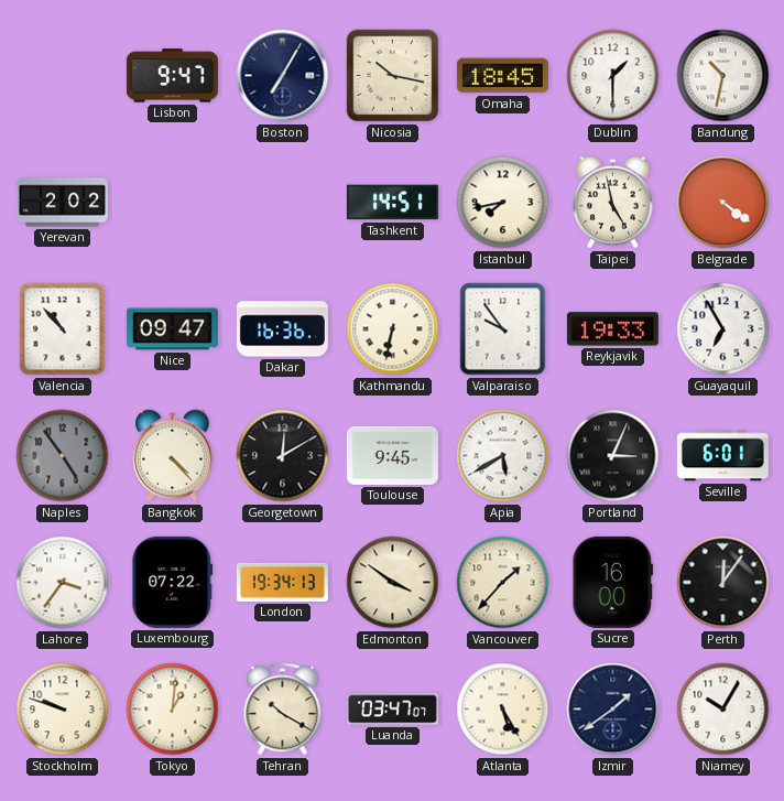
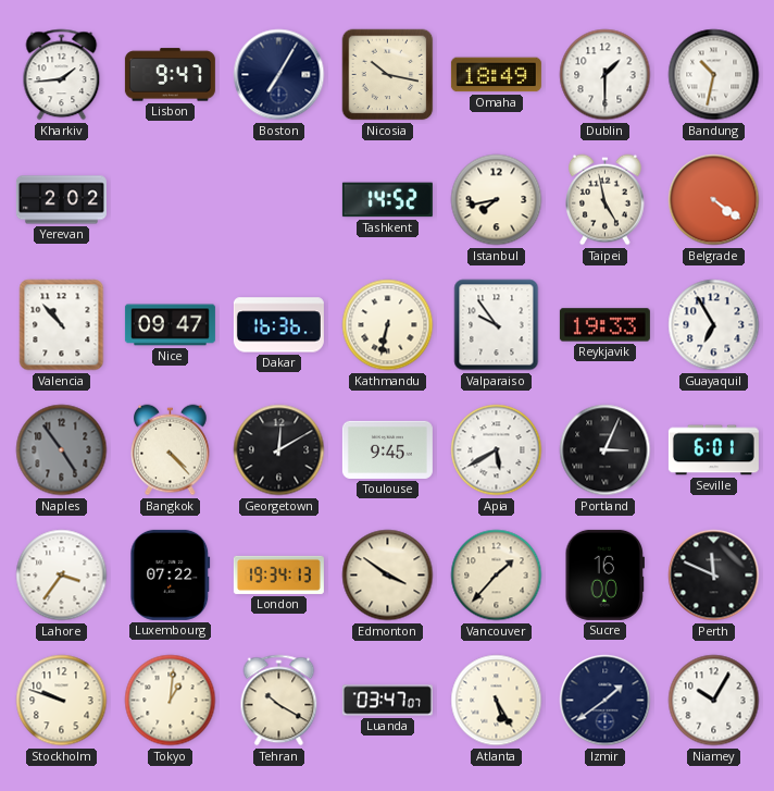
Kharkiv: none -> 1:44
Omaha: 18:45 -> 18:49
Tashkent: 14:51 -> 14:52
Perth: 12:06 -> 11:49
